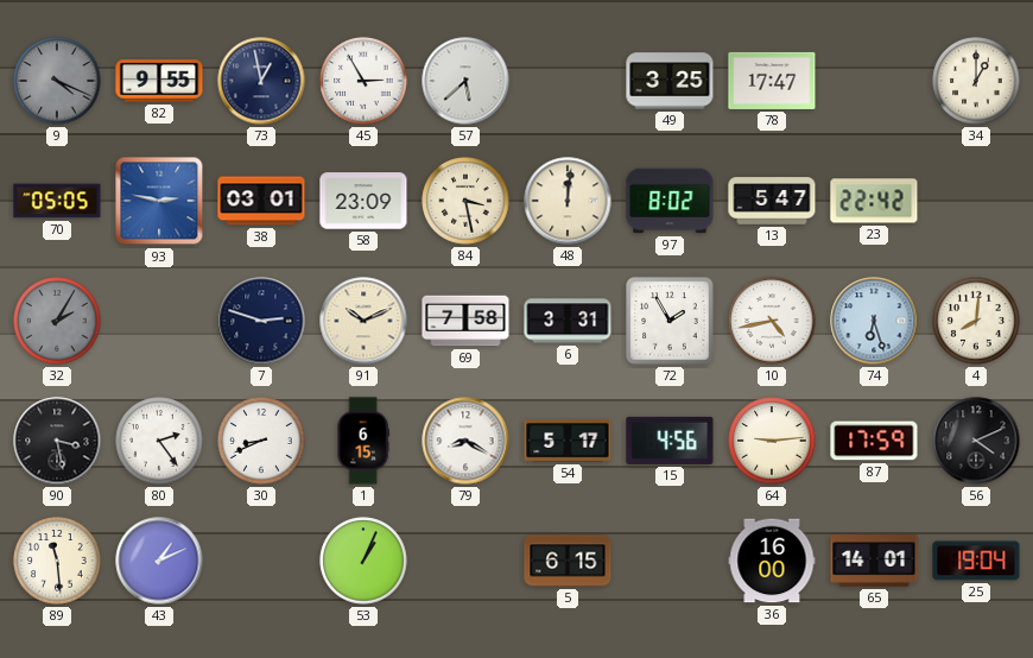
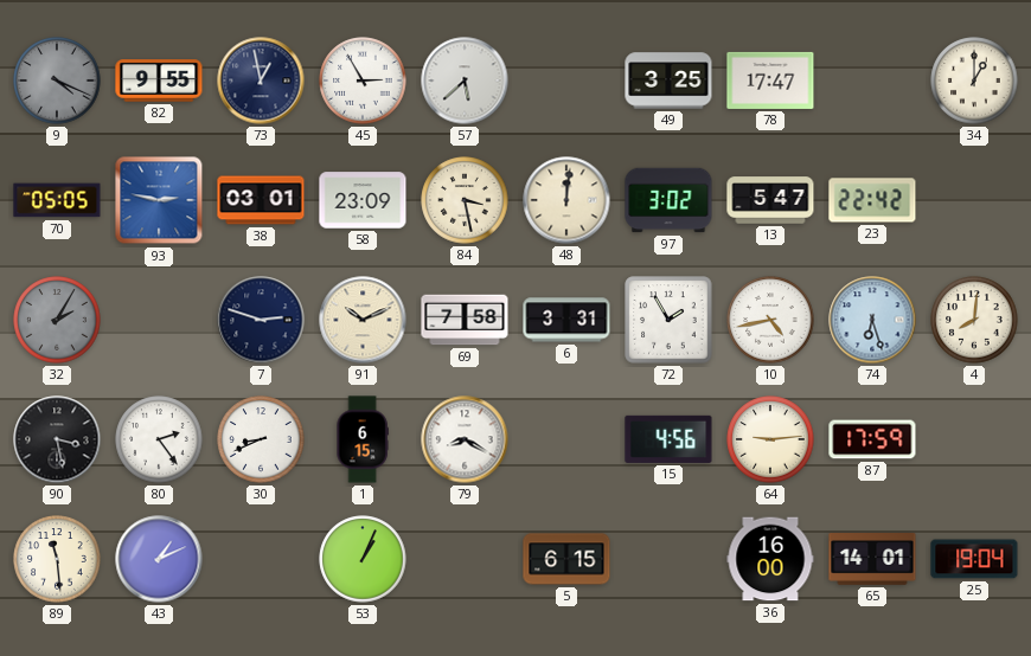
97: 8:02 -> 3:02
54: 5:17 -> none
56: 4:11 -> none
